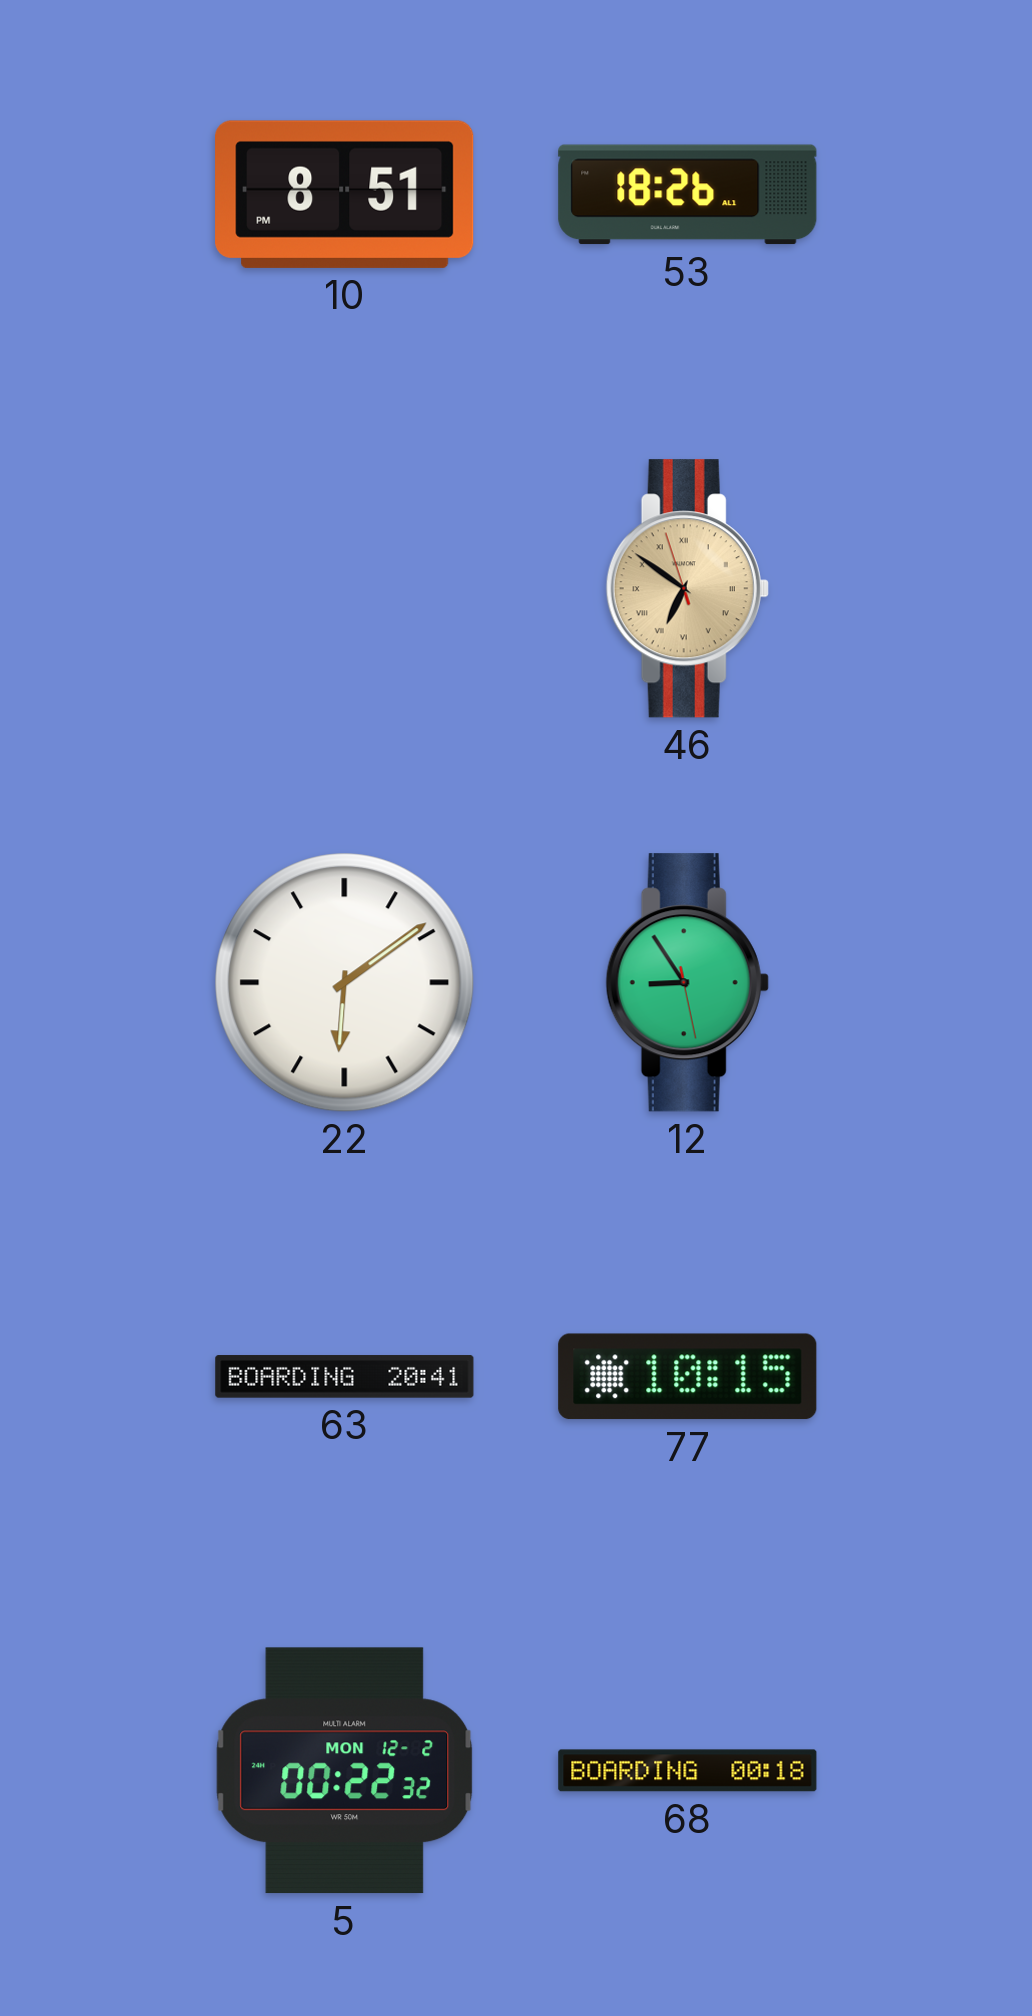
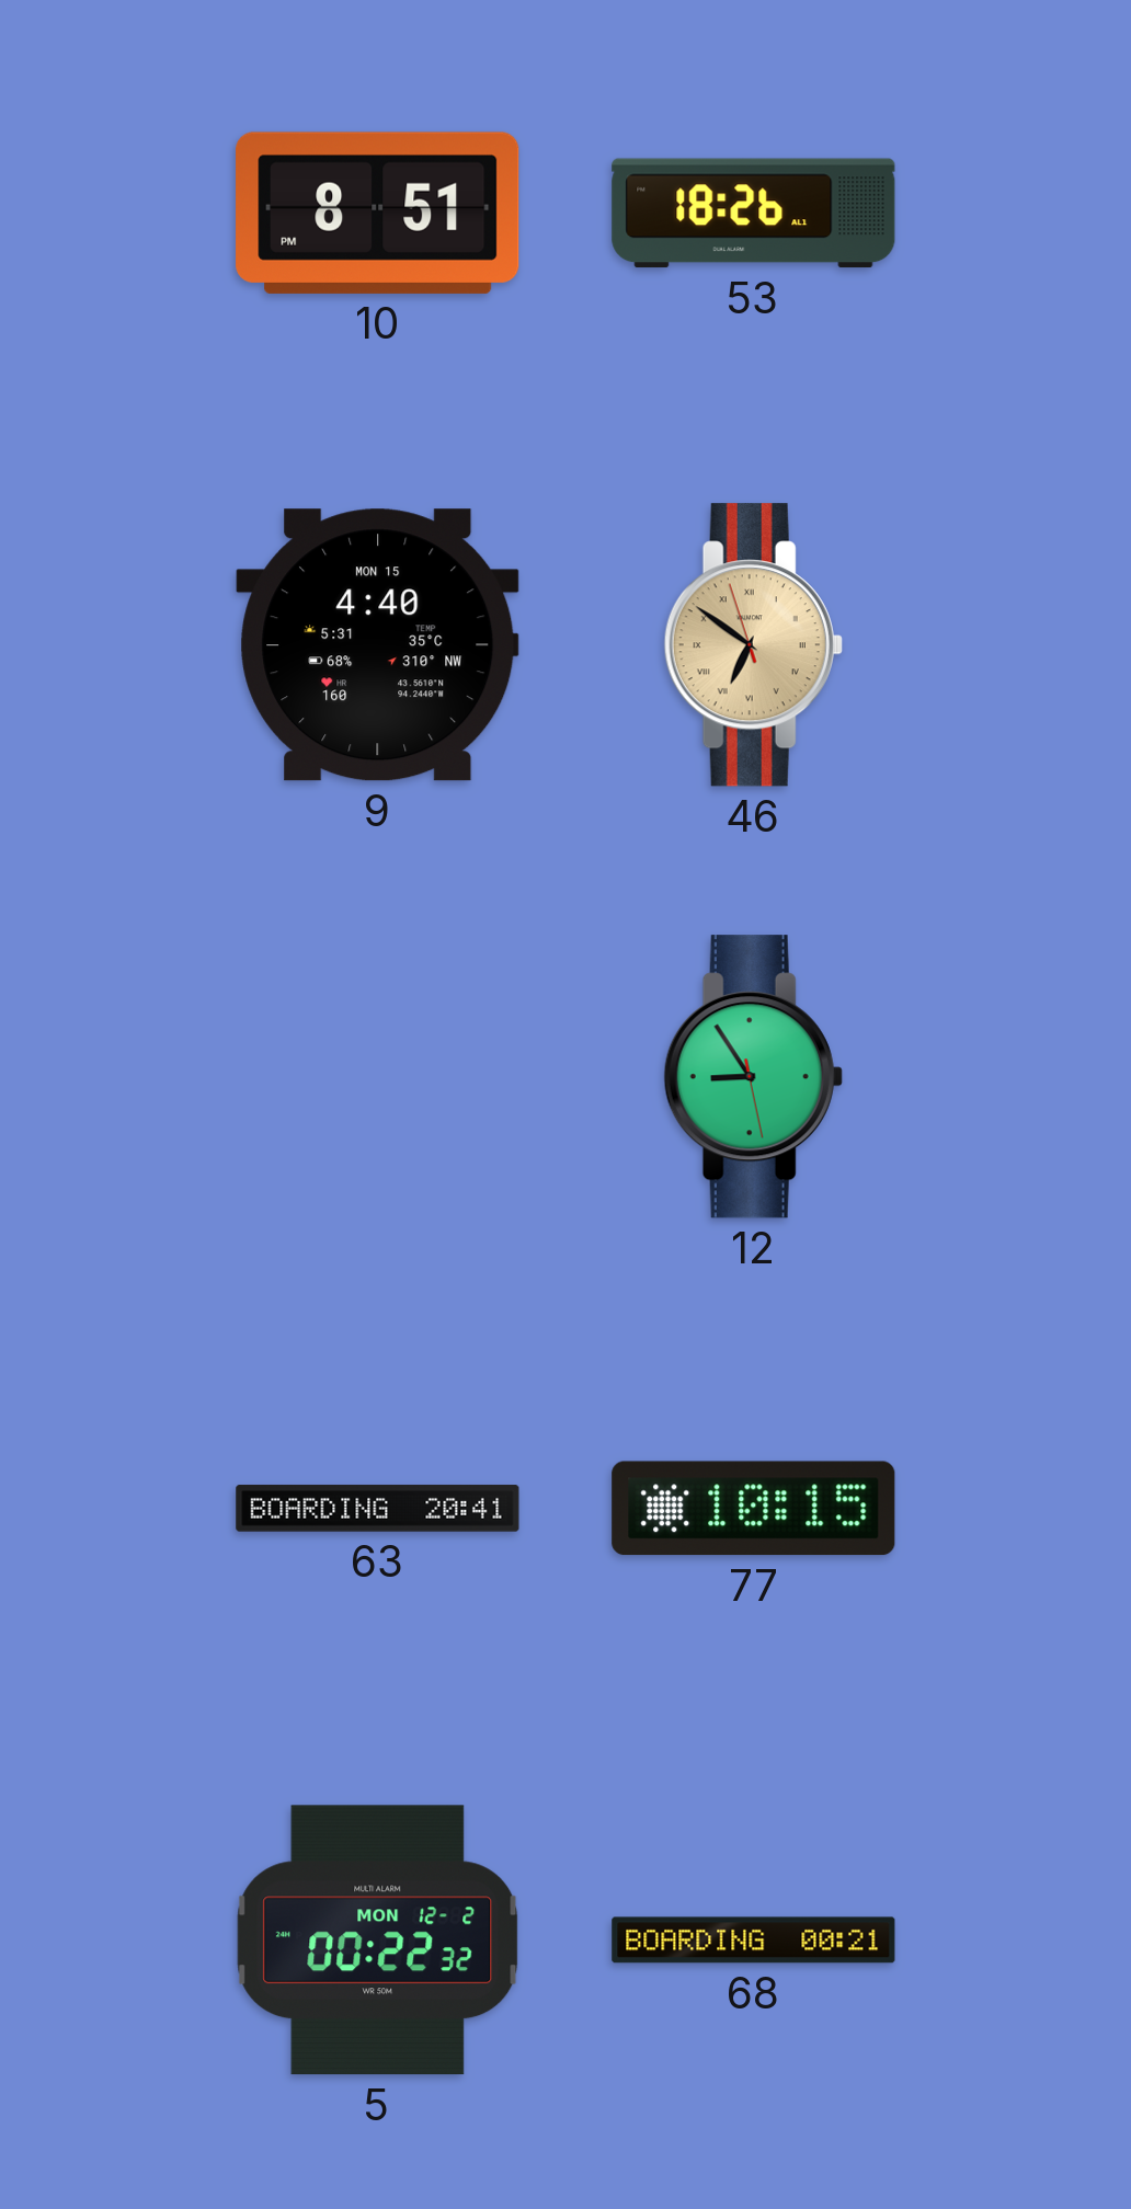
9: none -> 4:40
22: 6:09 -> none
68: 00:18 -> 00:21
